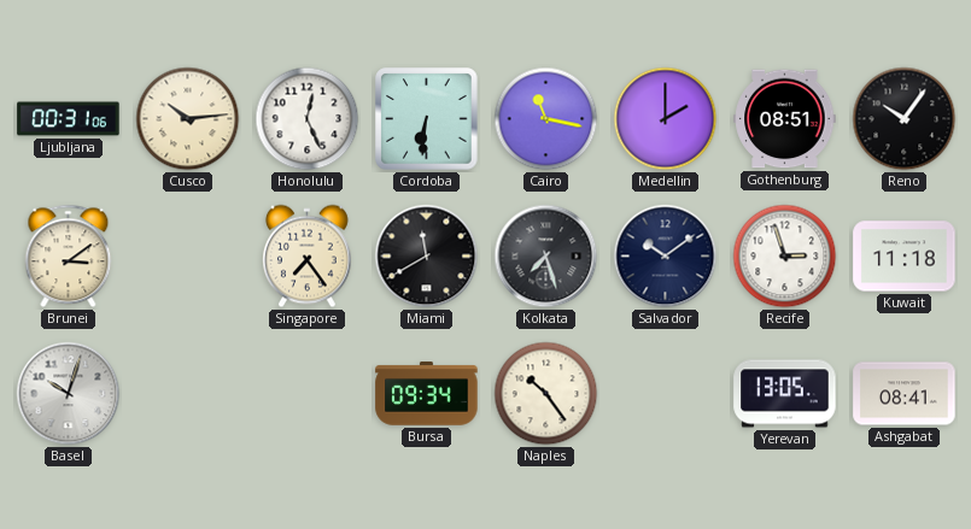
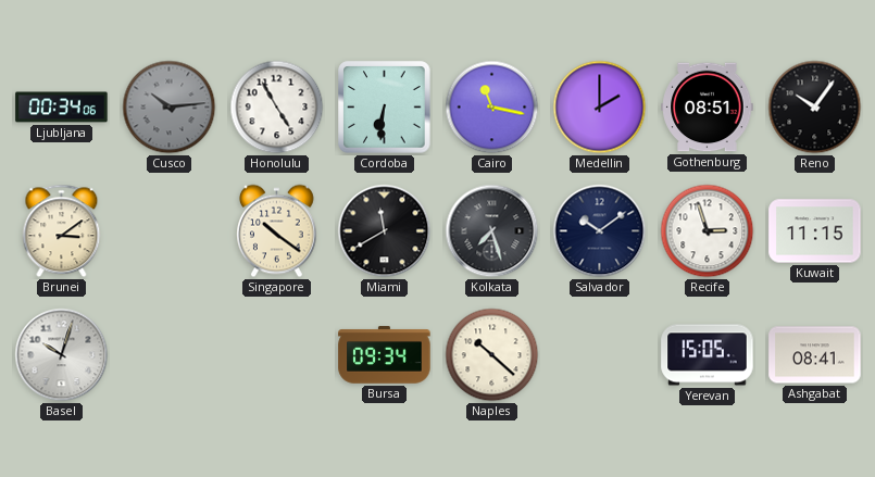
Ljubljana: 00:31 -> 00:34
Cusco dial: cream -> grey
Honolulu: 12:26 -> 4:55
Singapore: 7:24 -> 10:21
Kuwait: 11:18 -> 11:15
Naples: 10:24 -> 10:22
Yerevan: 13:05 -> 15:05
